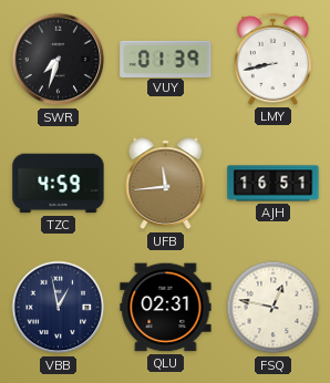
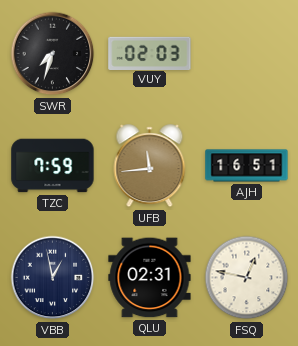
VUY: 01:39 -> 02:03
LMY: 8:43 -> none
TZC: 4:59 -> 7:59
